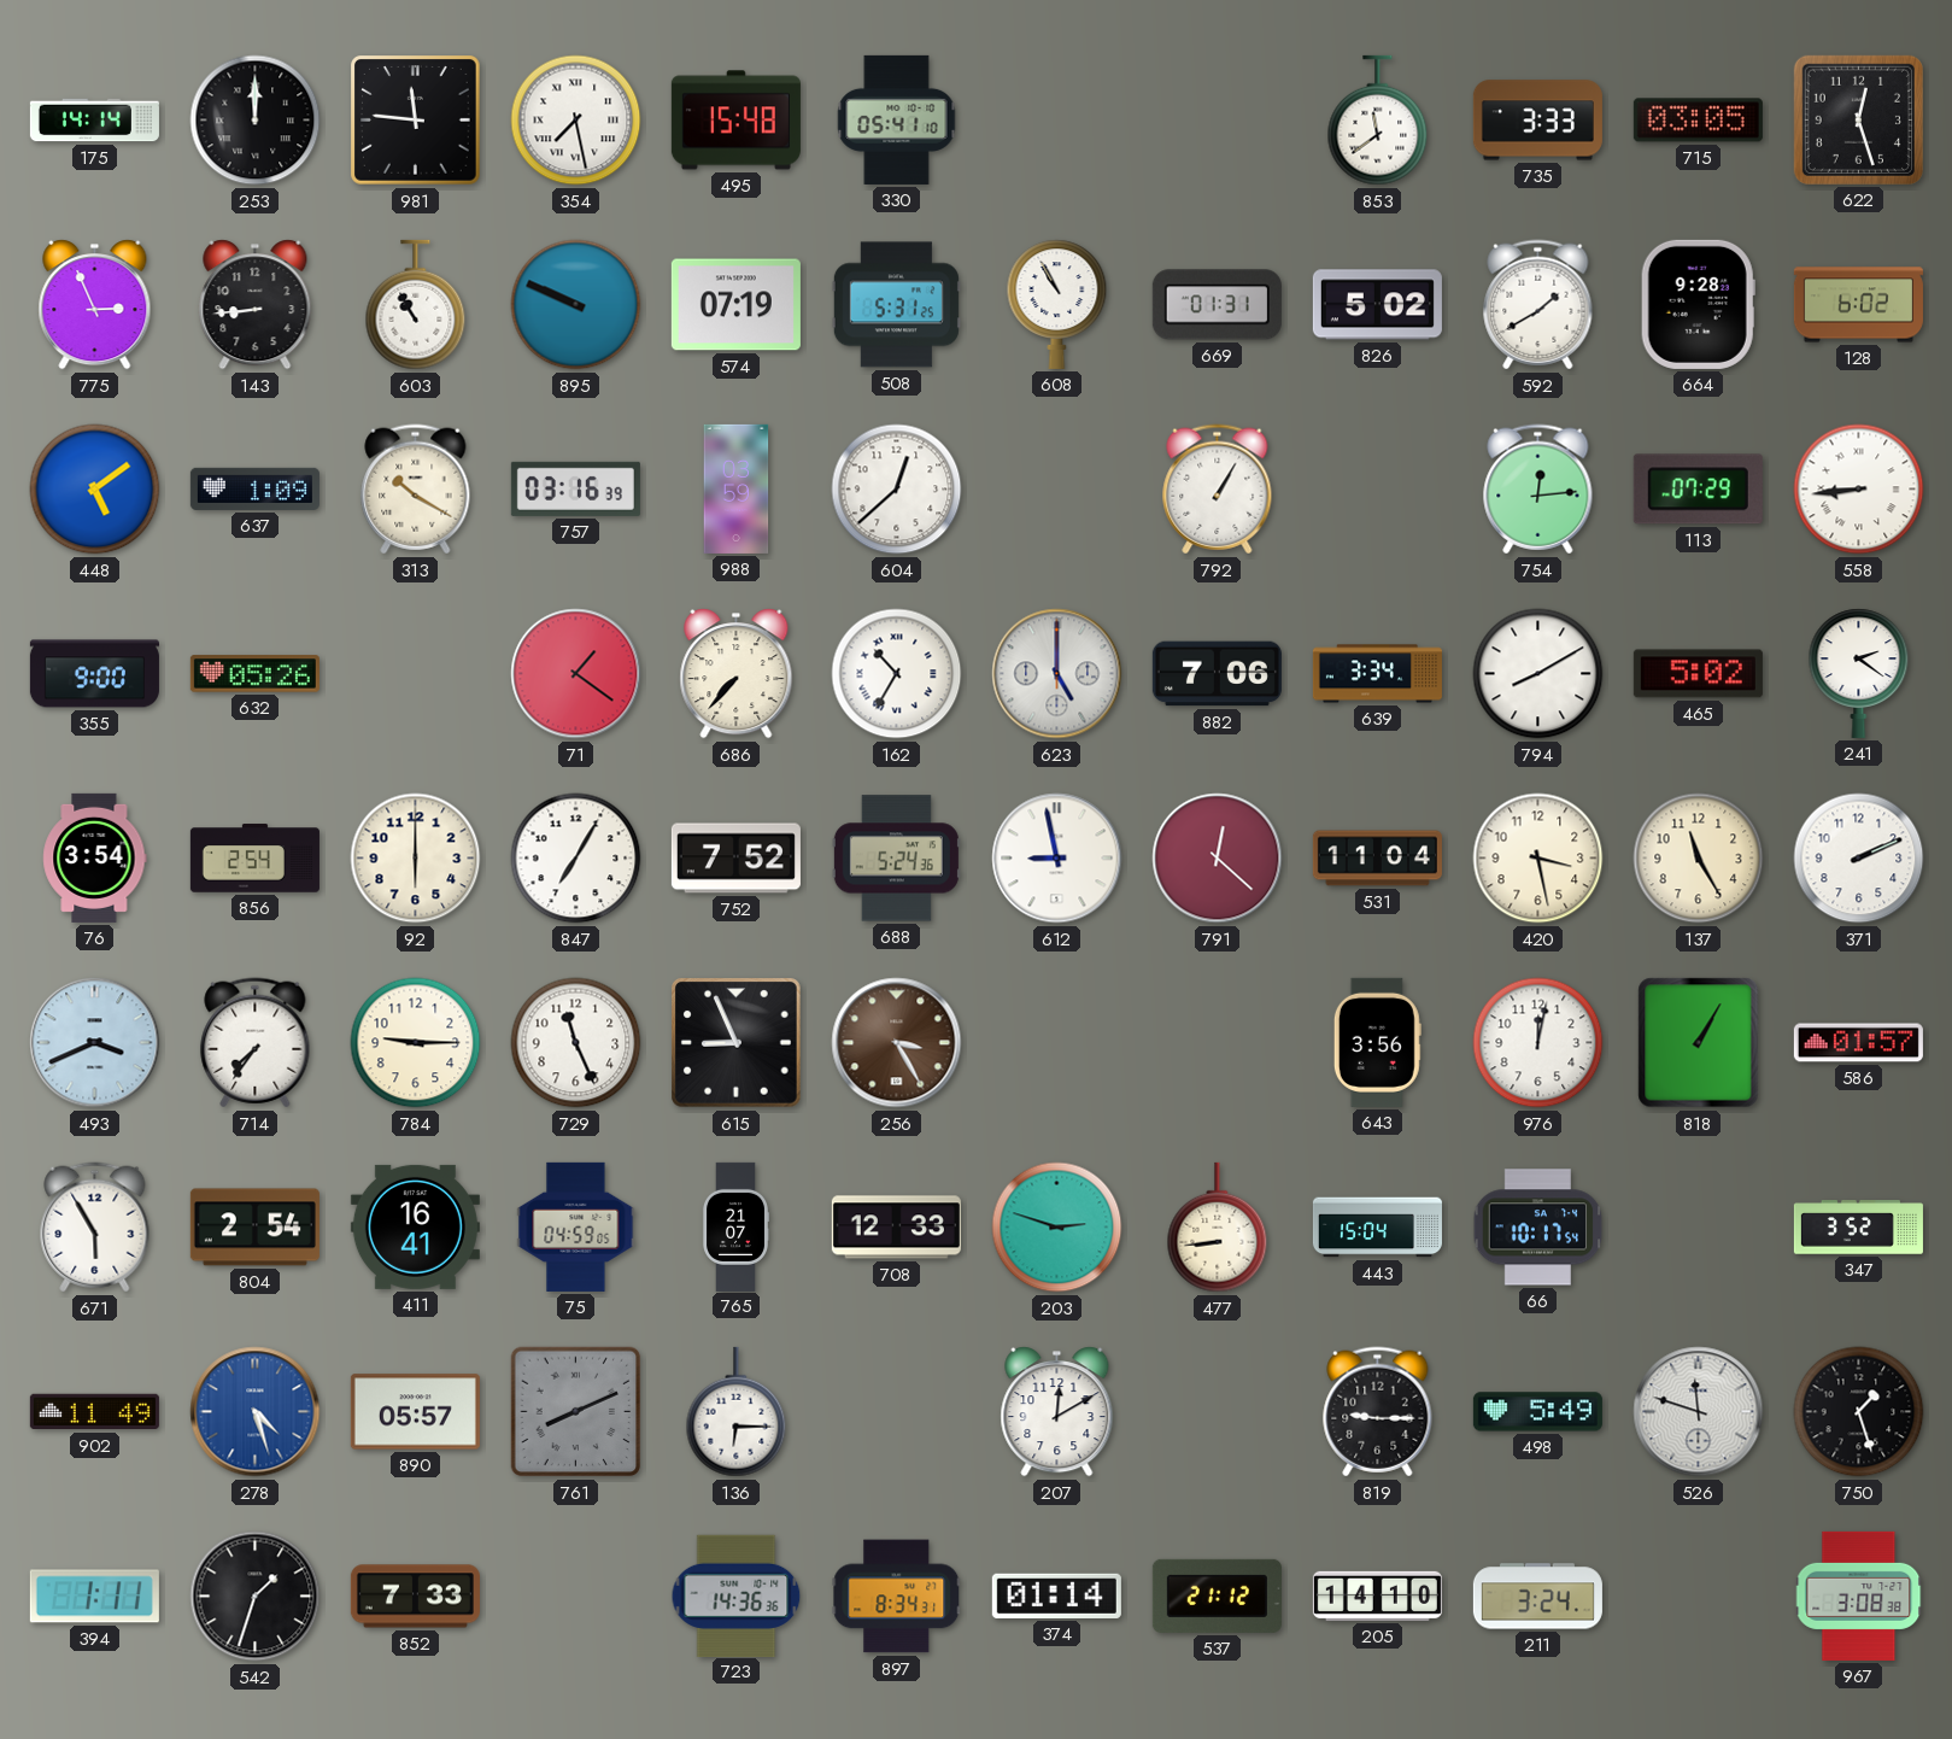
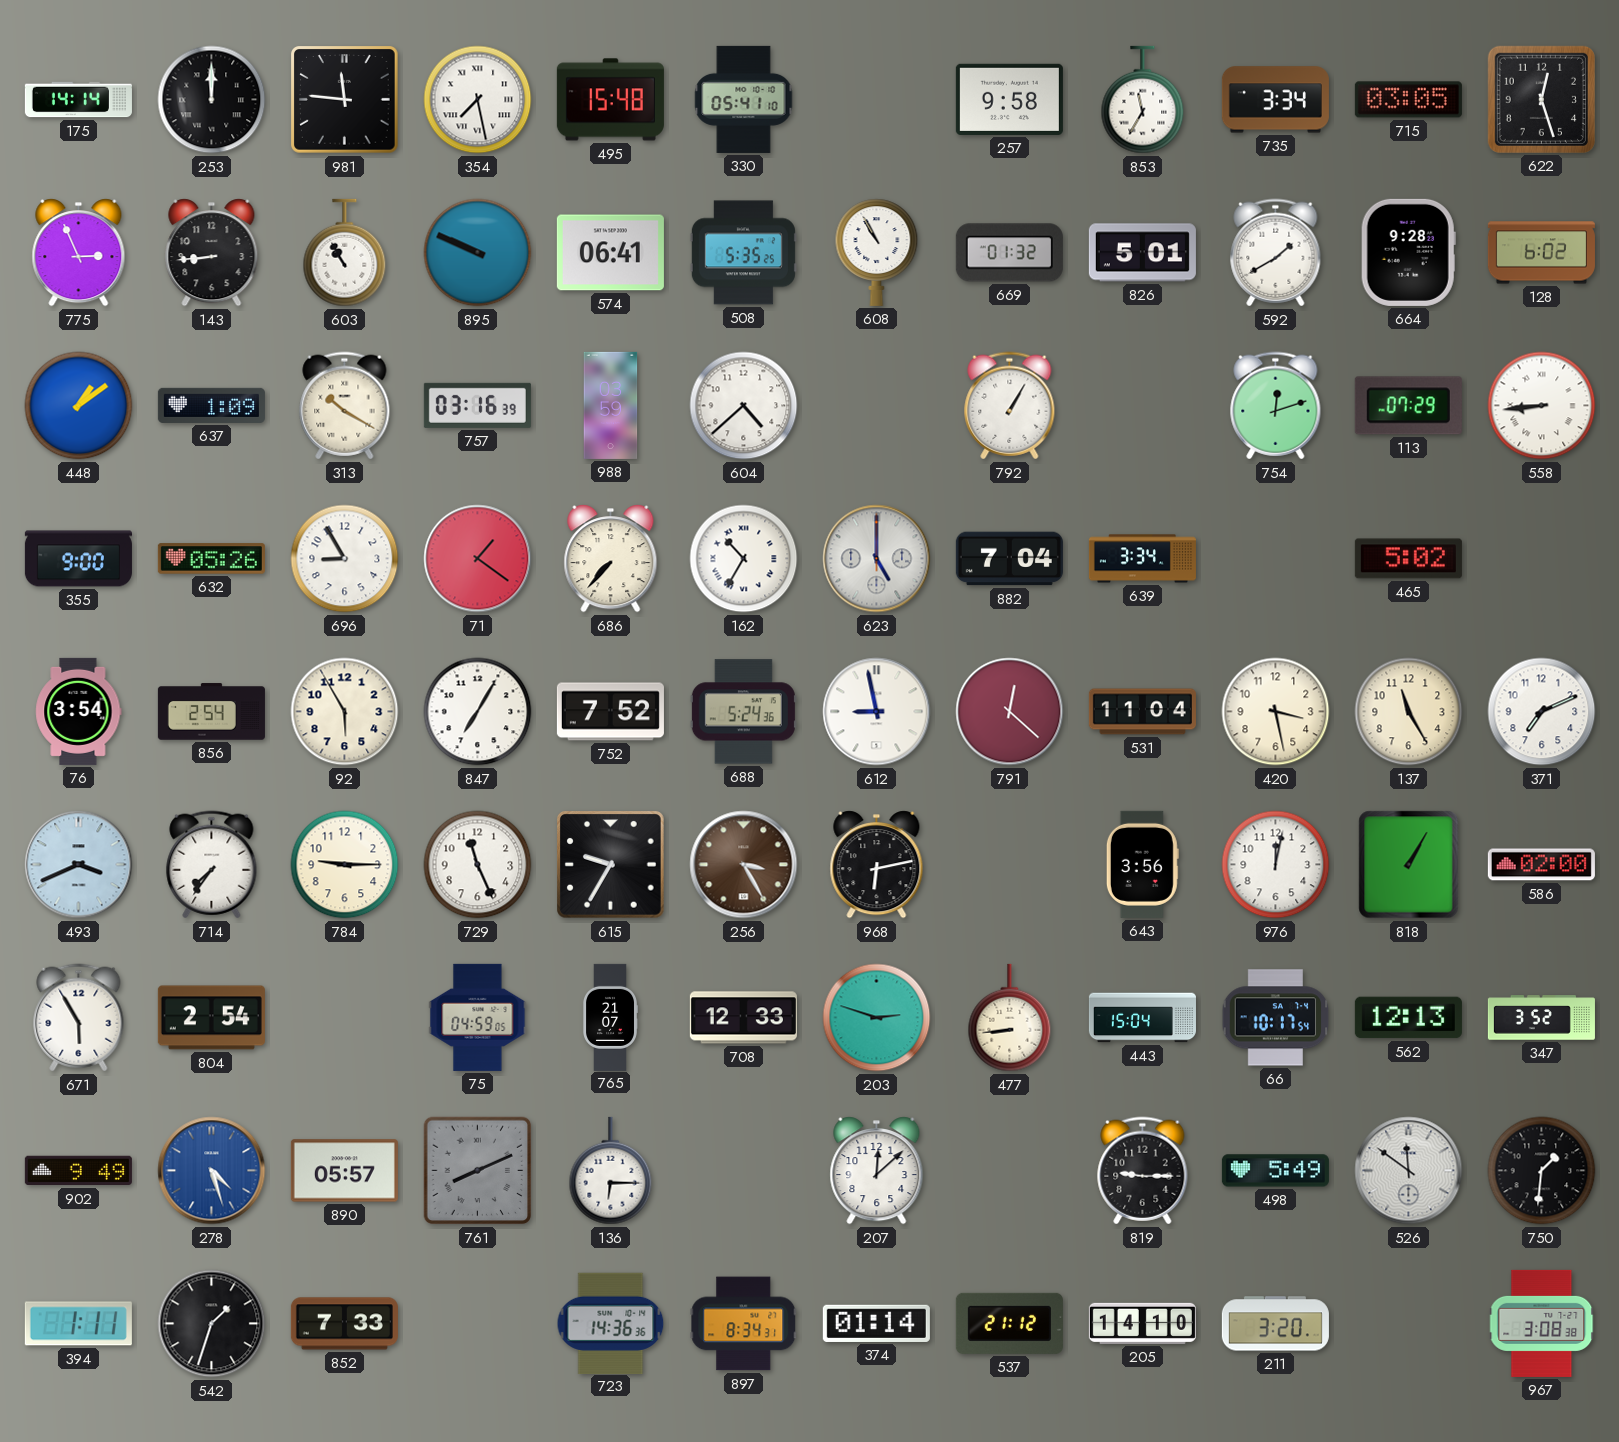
257: none -> 9:58
853: 11:39 -> 11:35
735: 3:33 -> 3:34
574: 07:19 -> 06:41
508: 5:31 -> 5:35
669: 01:31 -> 01:32
826: 5:02 -> 5:01
448: 5:09 -> 1:09
604: 12:38 -> 4:38
754: 12:14 -> 12:12
696: none -> 8:55
882: 7:06 -> 7:04
794: 8:10 -> none
241: 2:21 -> none
92: 6:00 -> 5:55
371: 2:11 -> 7:11
615: 8:56 -> 9:35
968: none -> 6:13
586: 01:57 -> 02:00
411: 16:41 -> none
562: none -> 12:13
902: 11:49 -> 9:49
207: 12:10 -> 12:08
526: 11:48 -> 11:51
750: 1:27 -> 1:31
211: 3:24 -> 3:20
